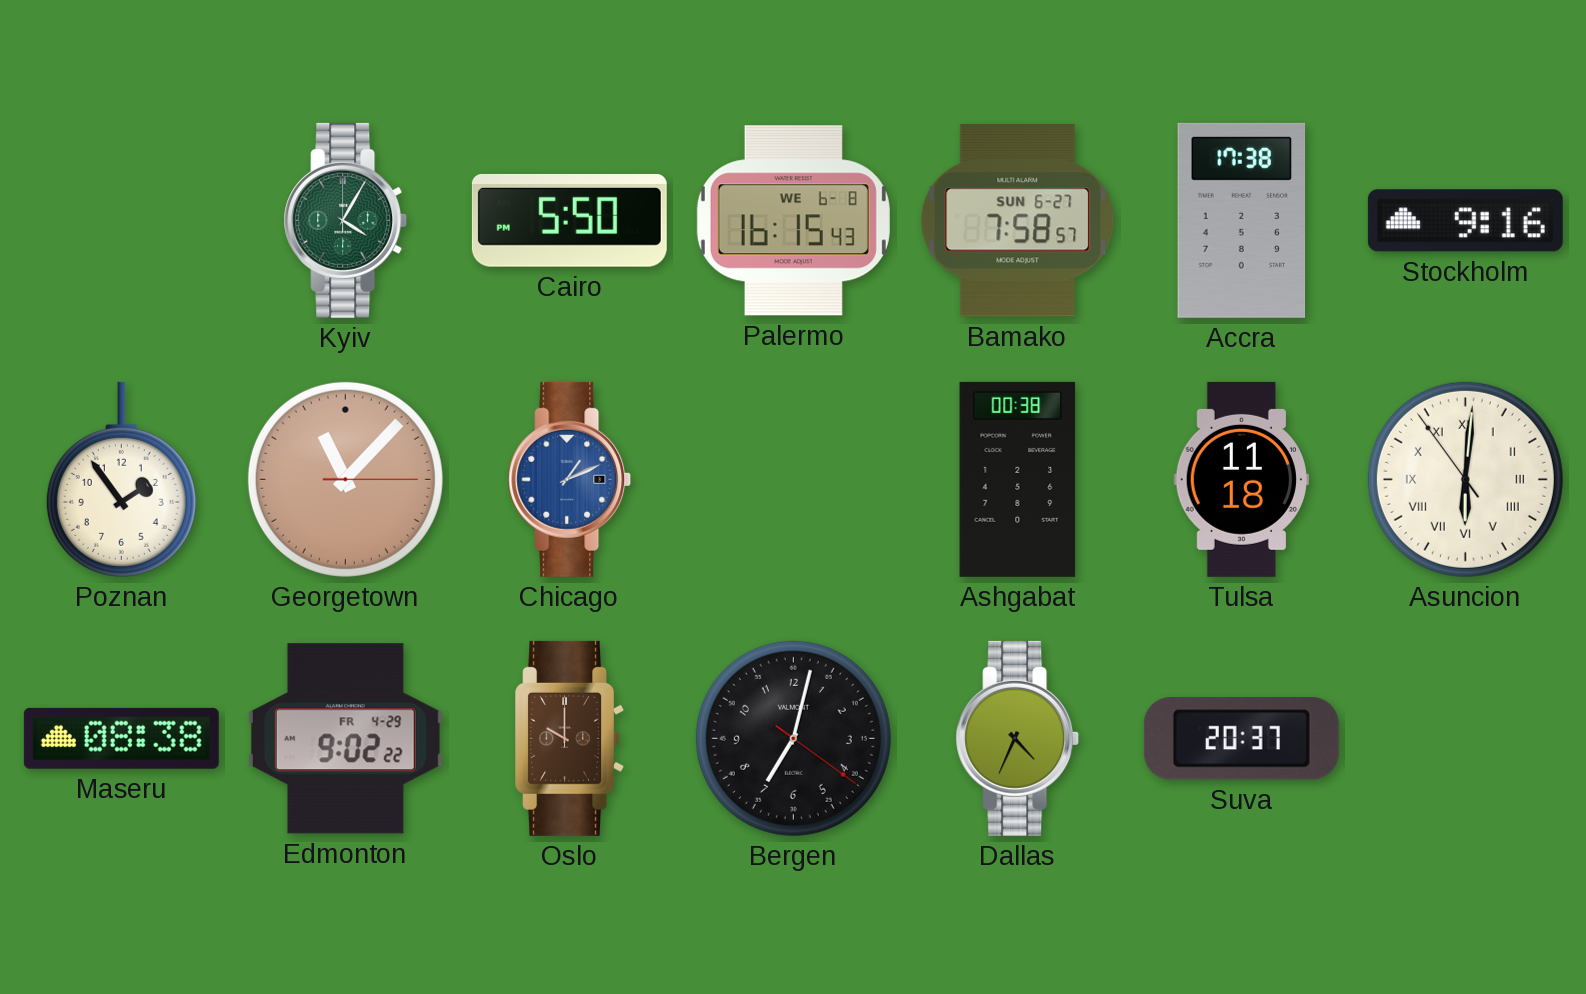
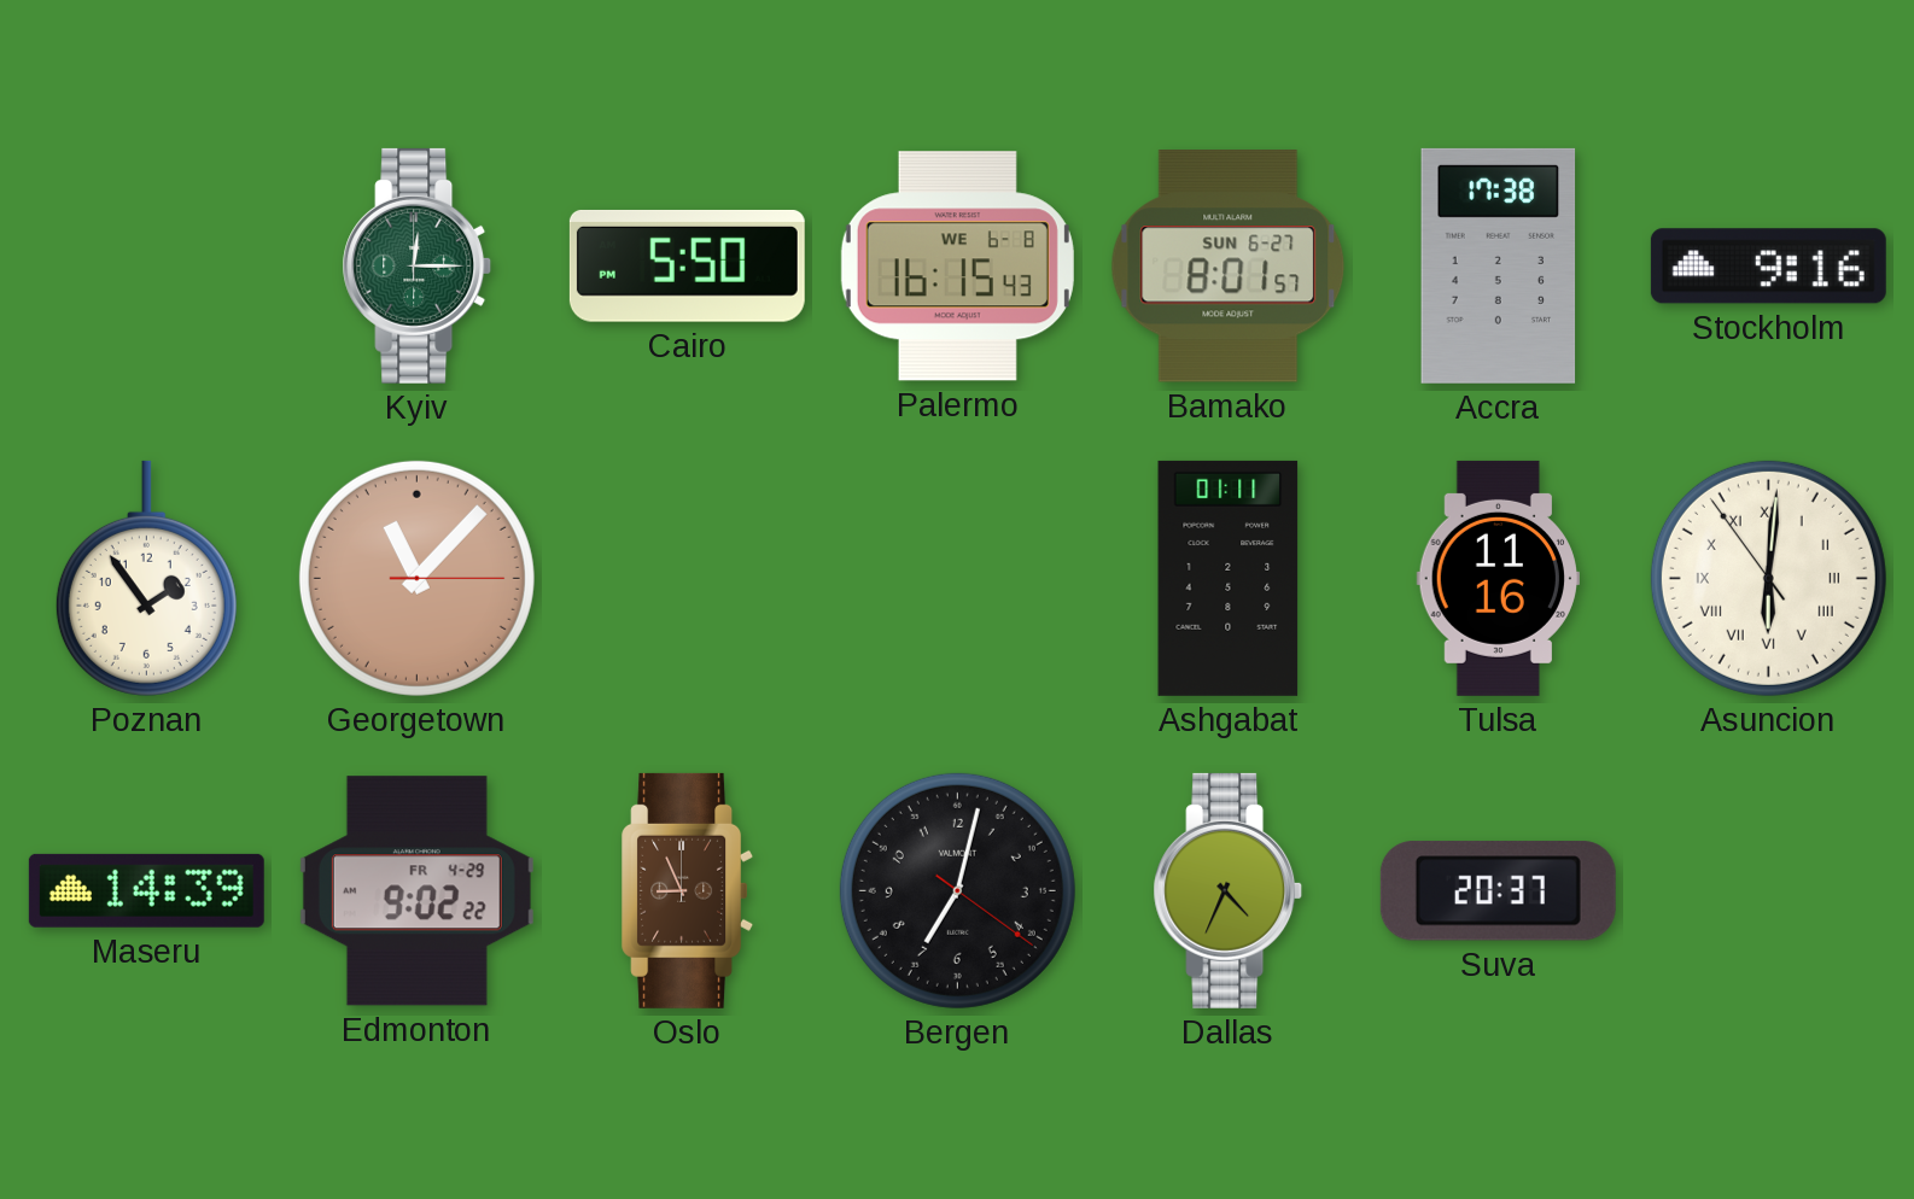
Kyiv: 4:05 -> 12:15
Bamako: 7:58 -> 8:01
Chicago: 1:11 -> none
Ashgabat: 00:38 -> 01:11
Tulsa: 11:18 -> 11:16
Maseru: 08:38 -> 14:39
Oslo: 10:00 -> 8:56
